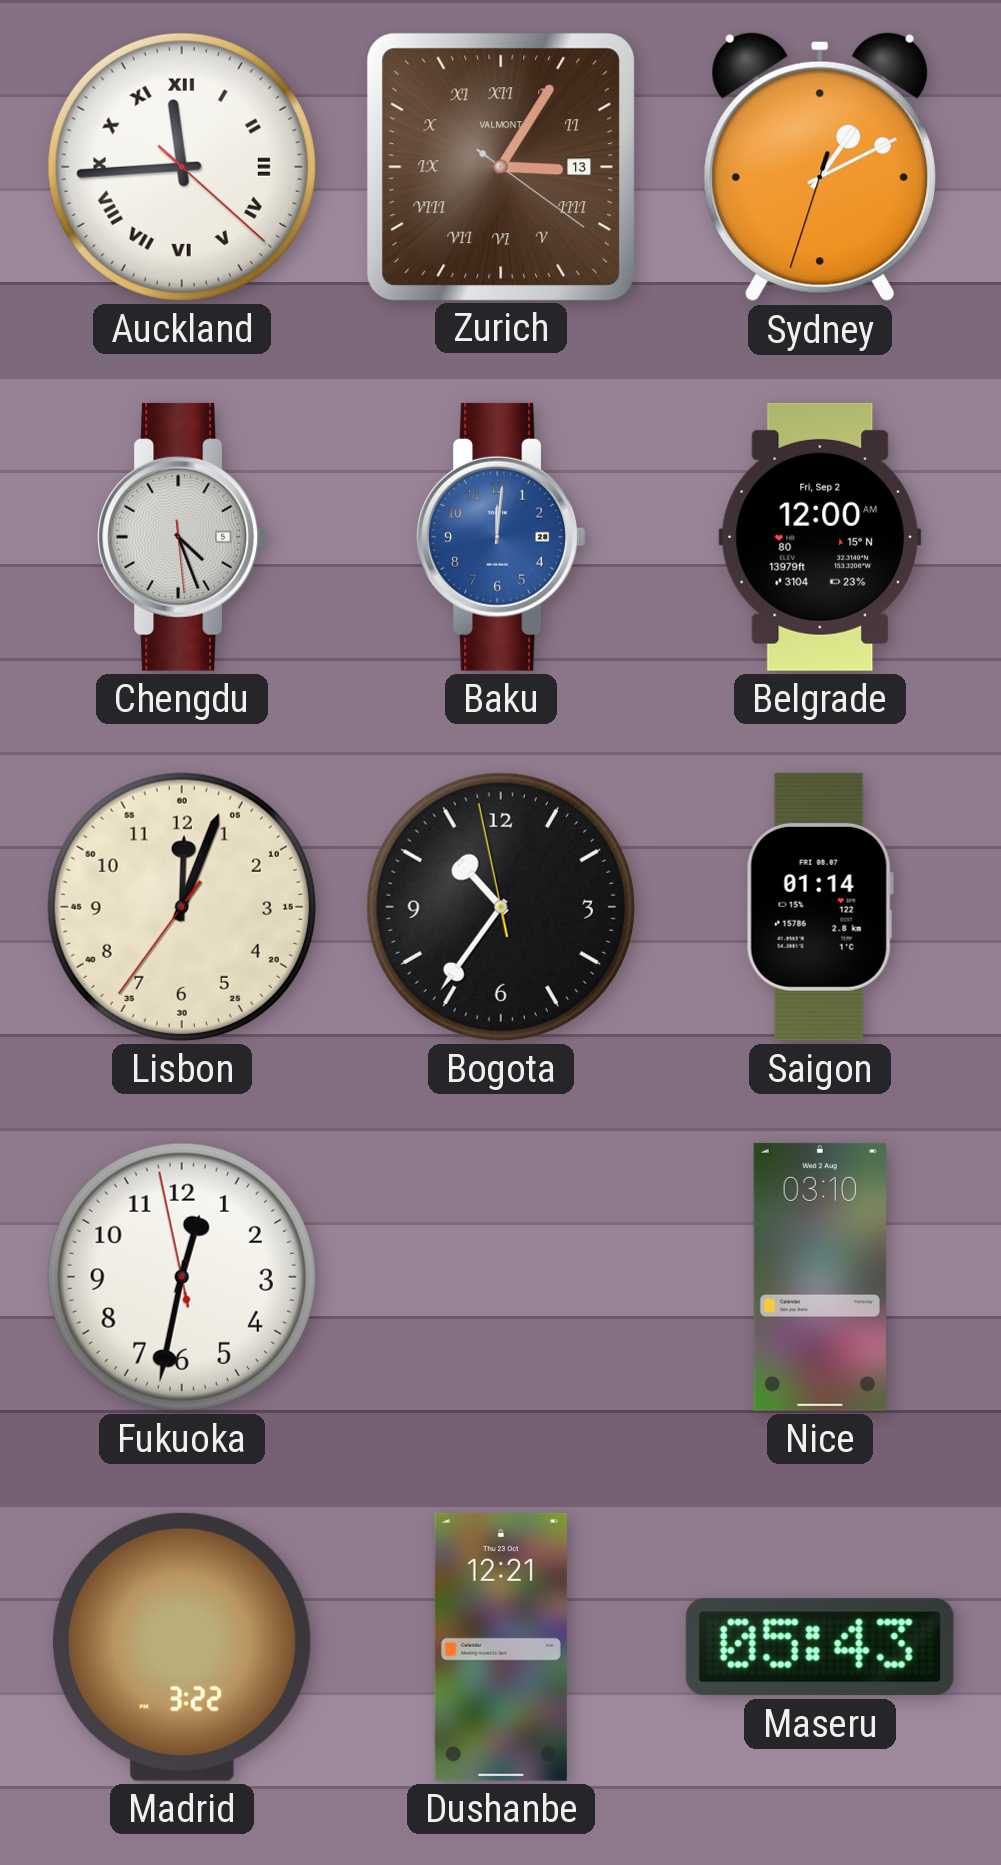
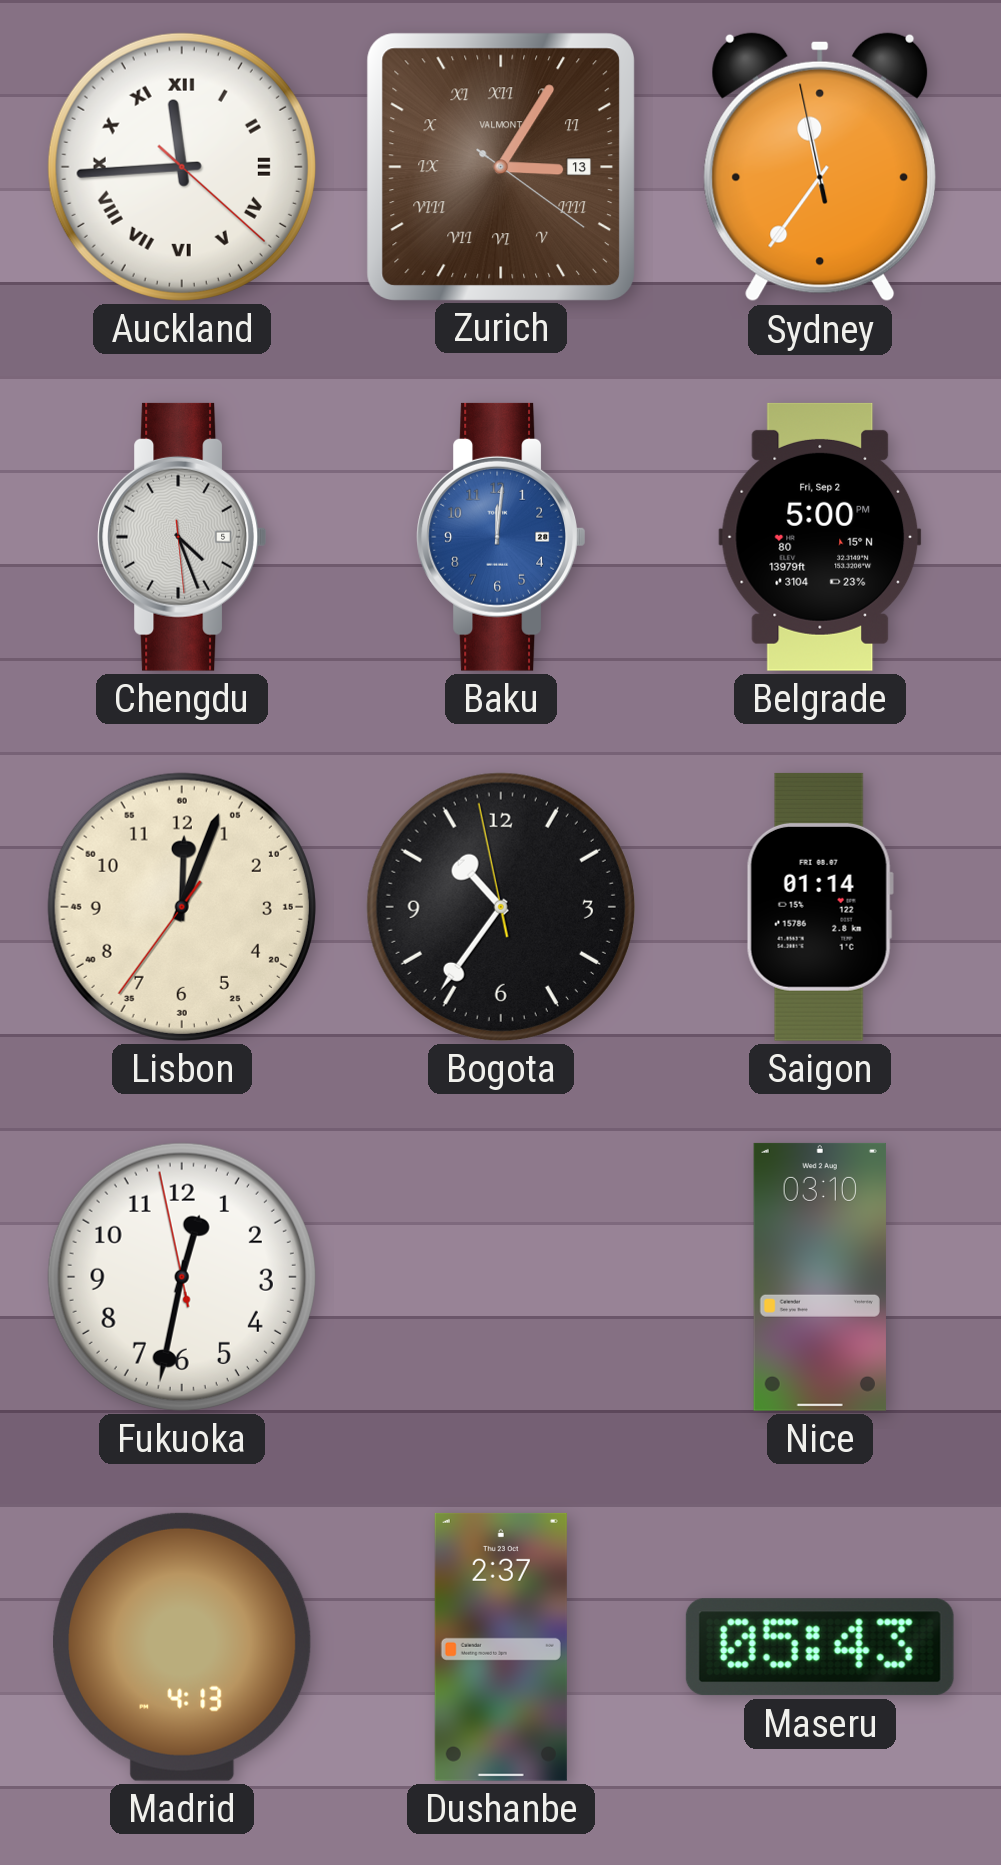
Sydney: 1:10 -> 11:35
Belgrade: 12:00 -> 5:00
Madrid: 3:22 -> 4:13
Dushanbe: 12:21 -> 2:37
